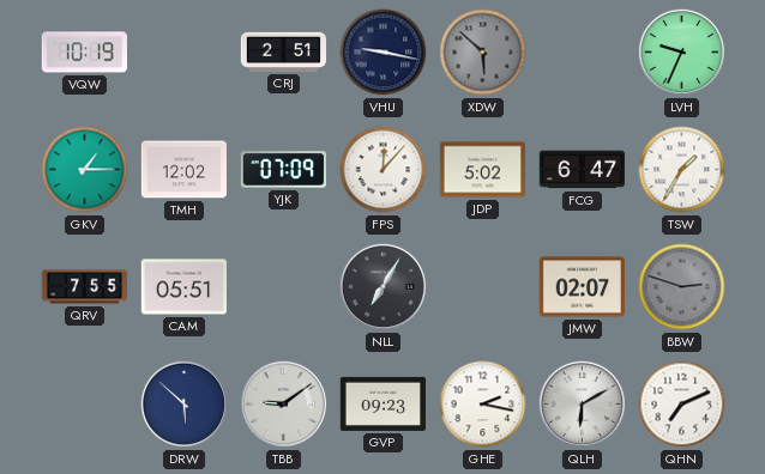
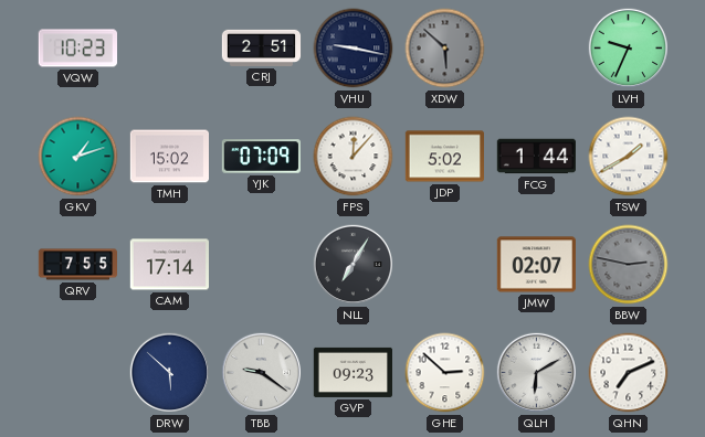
VQW: 10:19 -> 10:23
GKV: 1:15 -> 1:12
TMH: 12:02 -> 15:02
FCG: 6:47 -> 1:44
TSW: 1:35 -> 1:40
CAM: 05:51 -> 17:14
BBW: 2:48 -> 2:47
TBB: 9:09 -> 9:21
GHE: 2:17 -> 2:52
